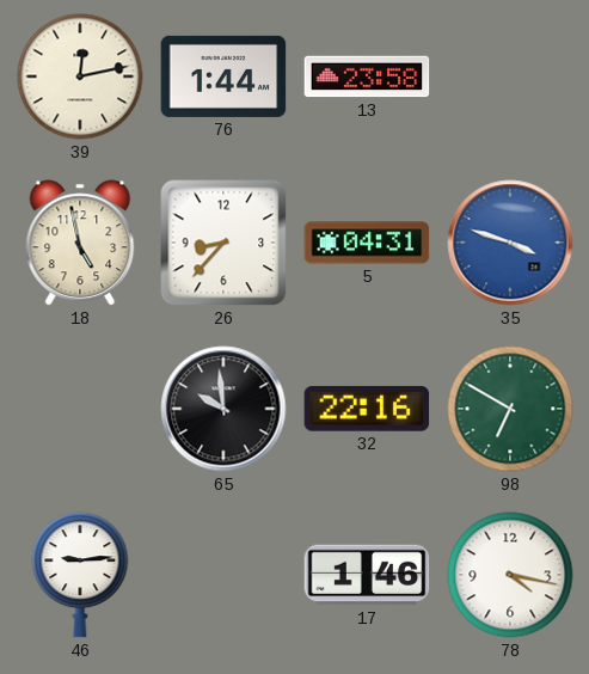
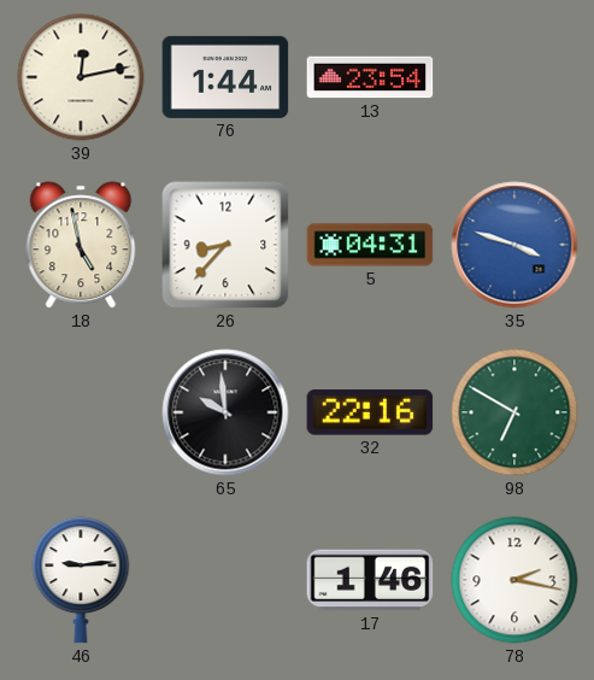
13: 23:58 -> 23:54
78: 4:17 -> 2:17
